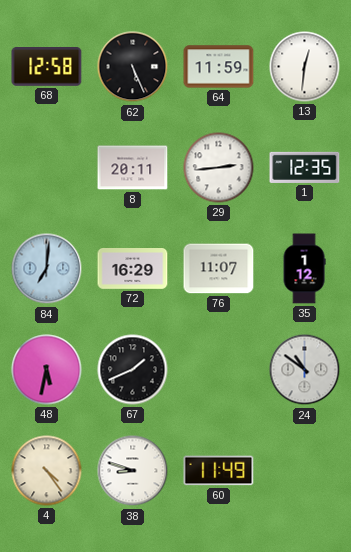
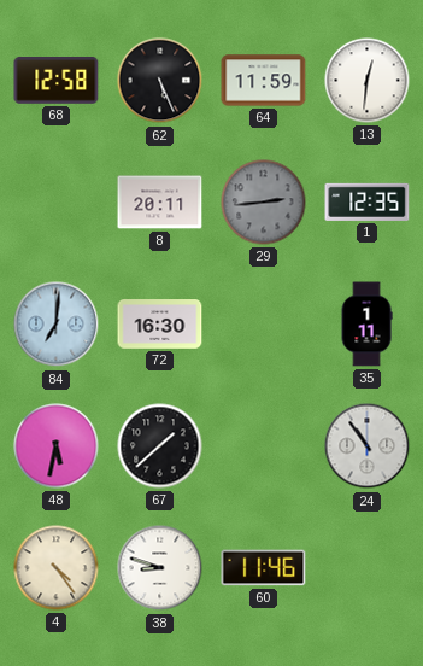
29 dial: white -> grey
72: 16:29 -> 16:30
76: 11:07 -> none
35: 1:12 -> 1:11
67: 1:41 -> 1:38
24: 10:51 -> 10:54
60: 11:49 -> 11:46
